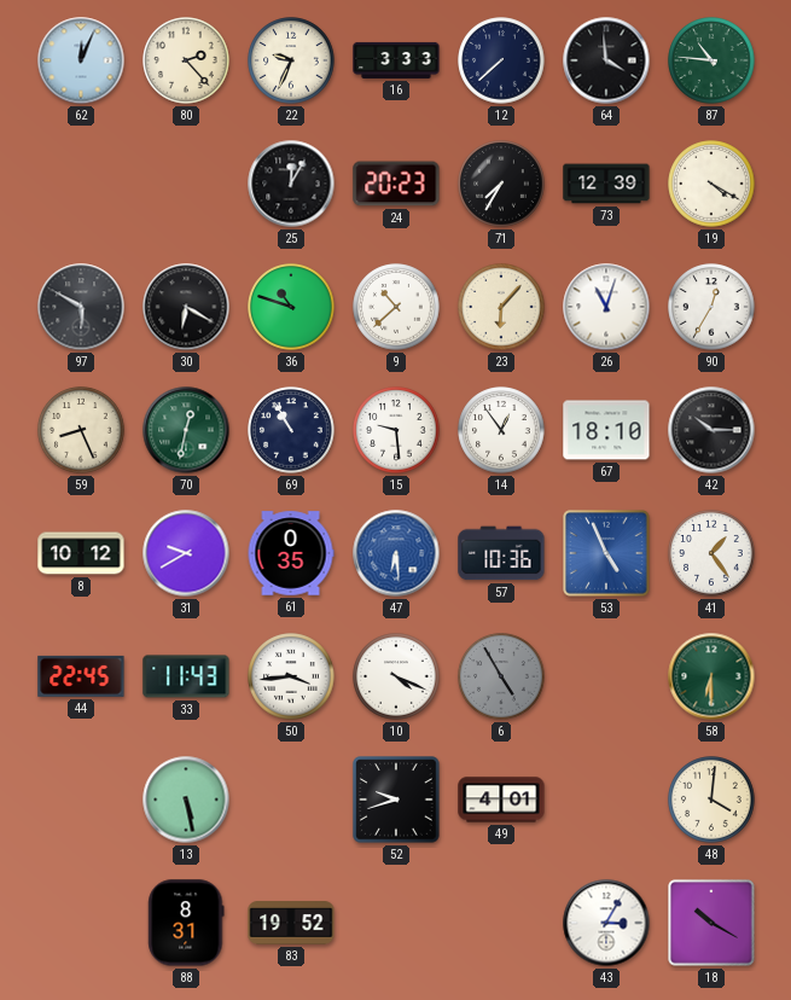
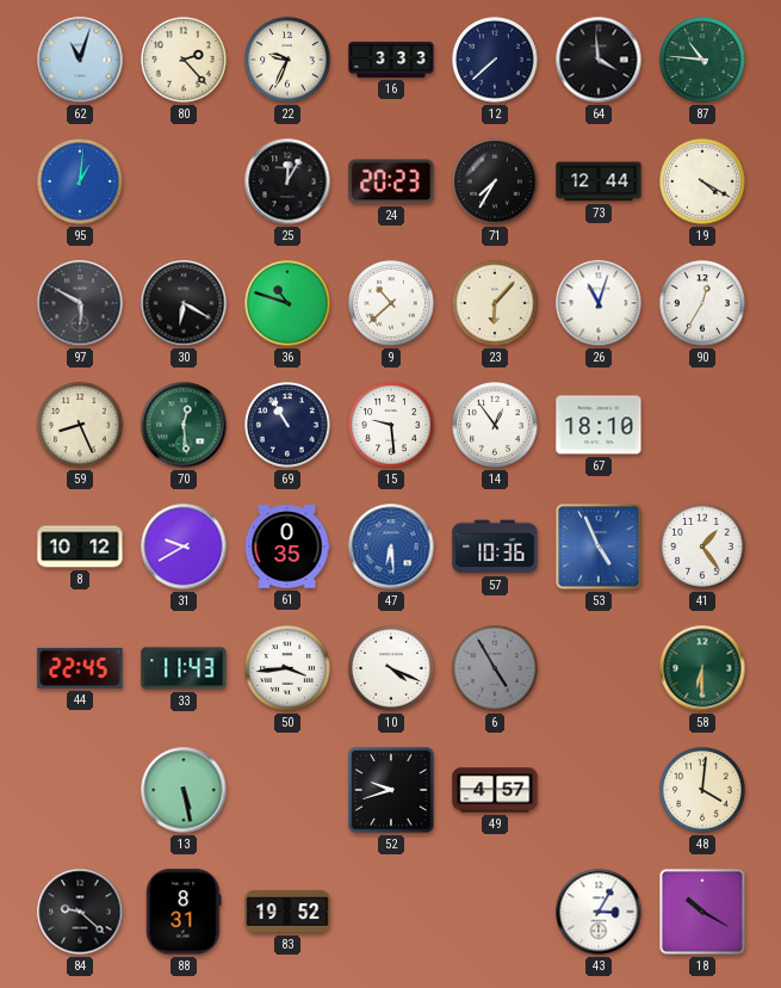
62: 12:04 -> 11:03
95: none -> 1:01
73: 12:39 -> 12:44
70: 12:32 -> 12:29
42: 10:15 -> none
49: 4:01 -> 4:57
84: none -> 9:22
